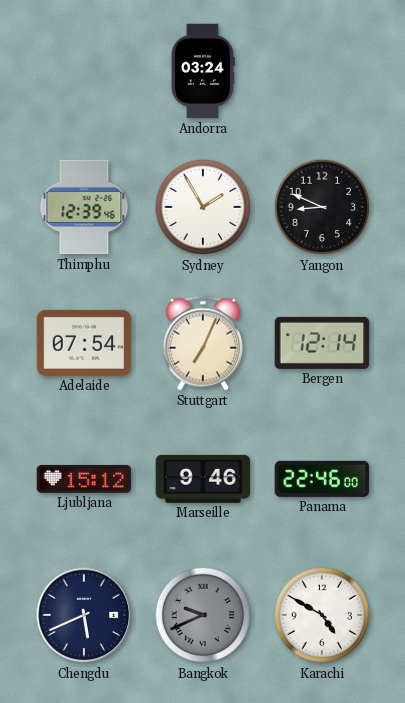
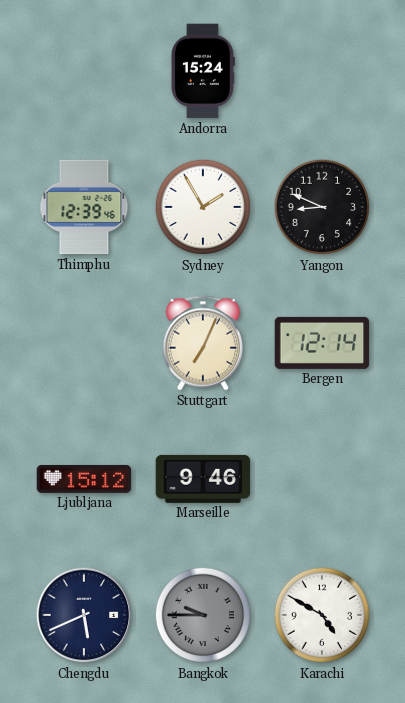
Andorra: 03:24 -> 15:24
Adelaide: 07:54 -> none
Panama: 22:46 -> none
Bangkok: 9:41 -> 9:45
